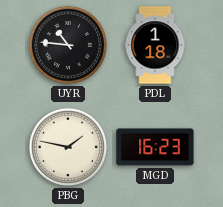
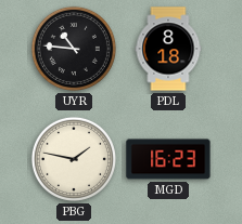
PDL: 1:18 -> 8:18
